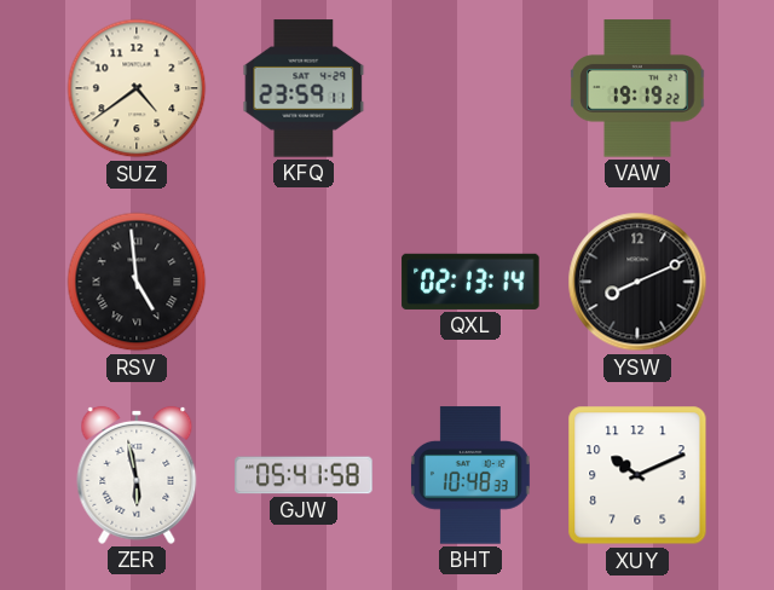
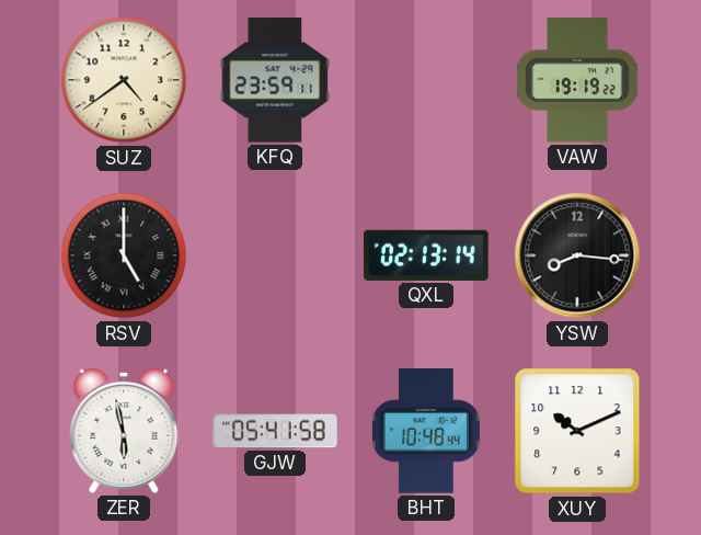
RSV: 4:59 -> 5:00
YSW: 8:11 -> 8:16
BHT: 10:48:33 -> 10:48:44
